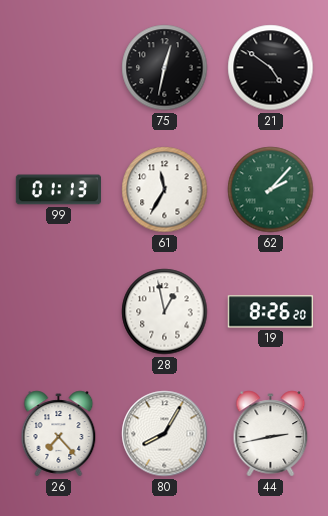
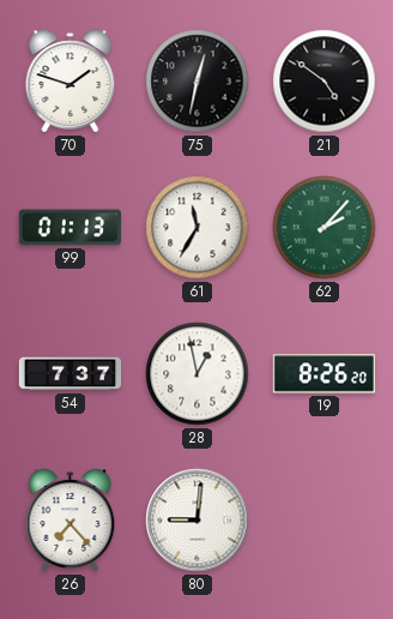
70: none -> 1:48
54: none -> 7:37
80: 8:05 -> 9:01
44: 2:43 -> none
